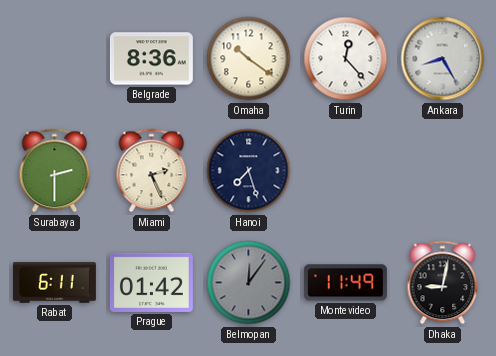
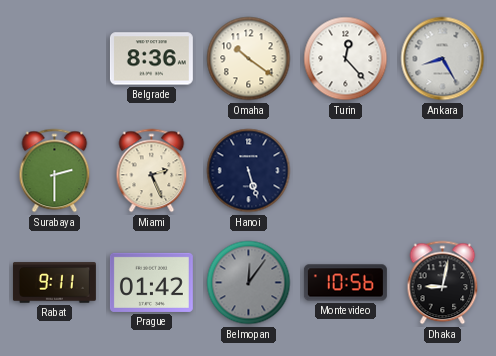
Hanoi: 7:27 -> 5:27
Rabat: 6:11 -> 9:11
Montevideo: 11:49 -> 10:56
